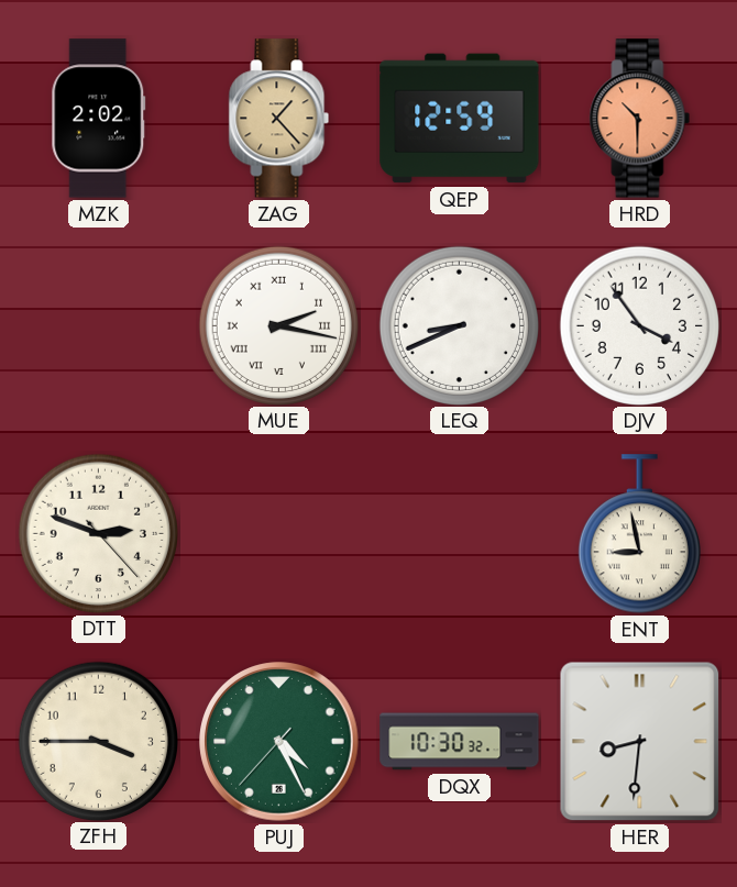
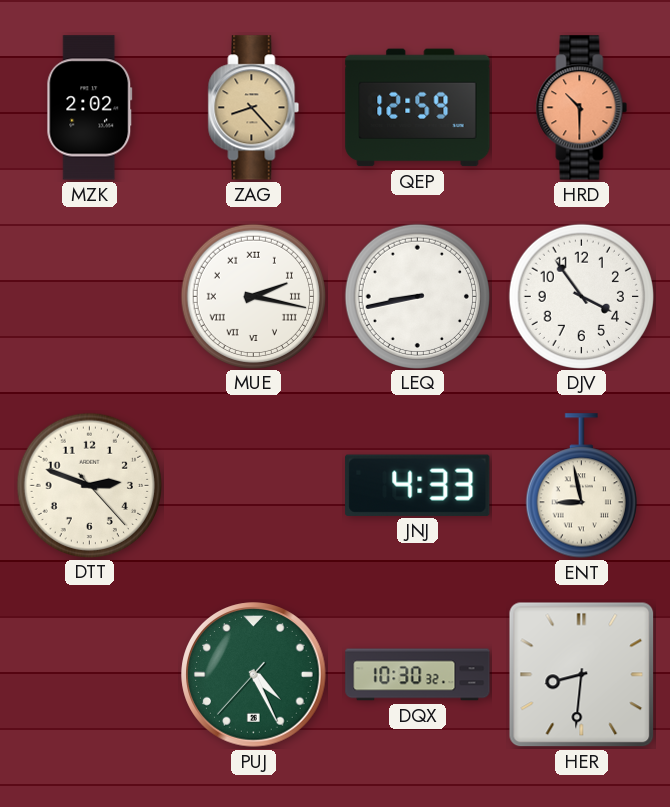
ZAG: 1:23 -> 8:23
LEQ: 8:41 -> 8:43
JNJ: none -> 4:33
ZFH: 3:45 -> none
